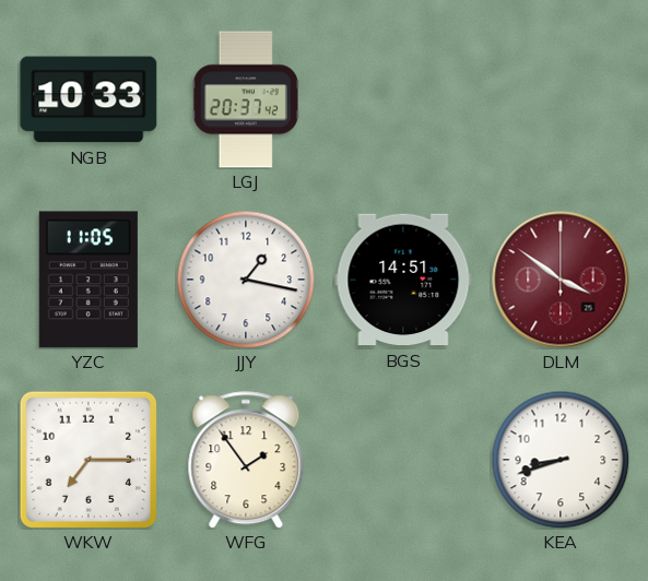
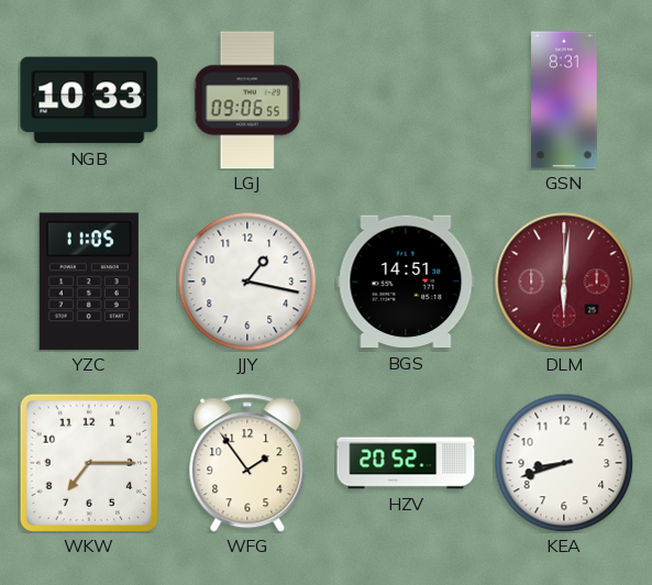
LGJ: 20:37 -> 09:06
GSN: none -> 8:31
DLM: 3:51 -> 6:01
HZV: none -> 20:52
